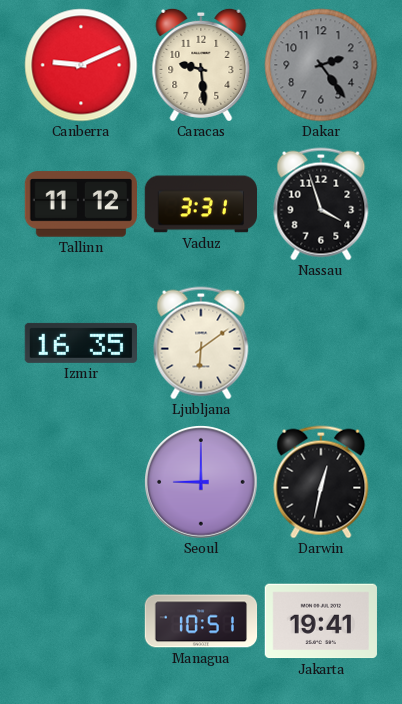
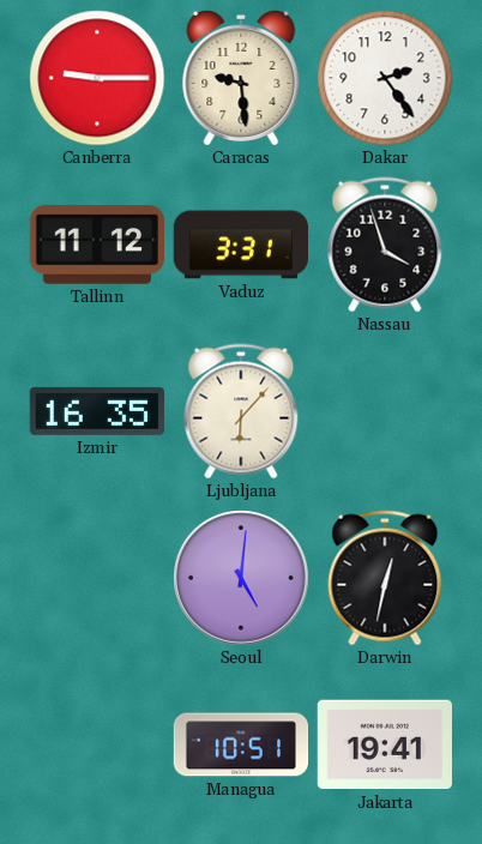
Canberra: 9:11 -> 9:15
Dakar dial: grey -> white
Ljubljana: 6:09 -> 6:07
Seoul: 9:00 -> 5:01
